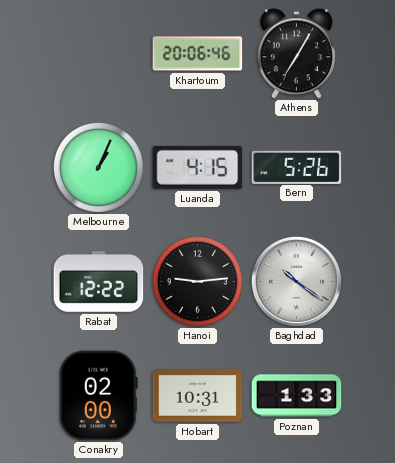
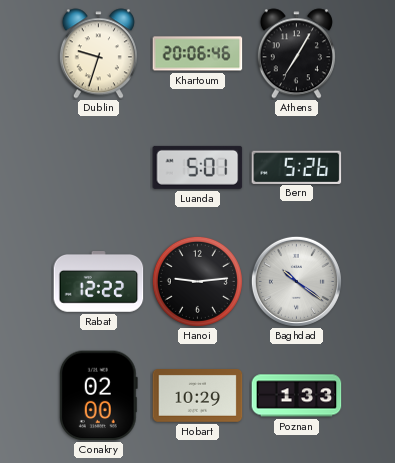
Dublin: none -> 9:33
Melbourne: 1:04 -> none
Luanda: 4:15 -> 5:01
Hobart: 10:31 -> 10:29
